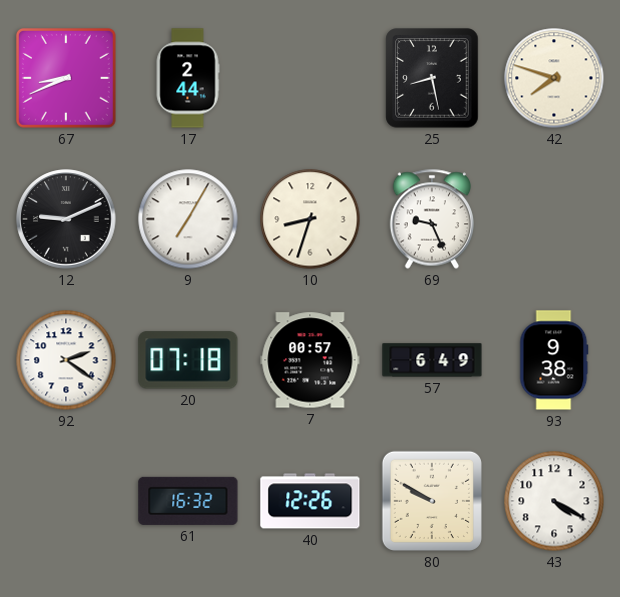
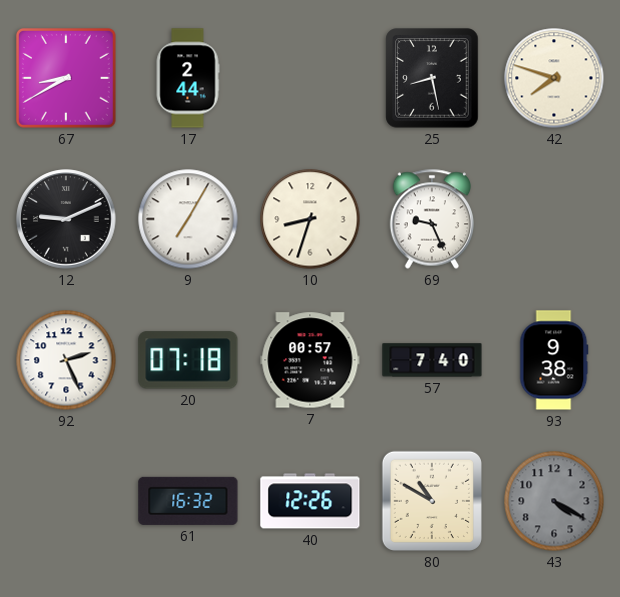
67: 8:41 -> 8:40
92: 2:21 -> 2:26
57: 6:49 -> 7:40
80: 9:50 -> 10:50
43 dial: white -> grey
